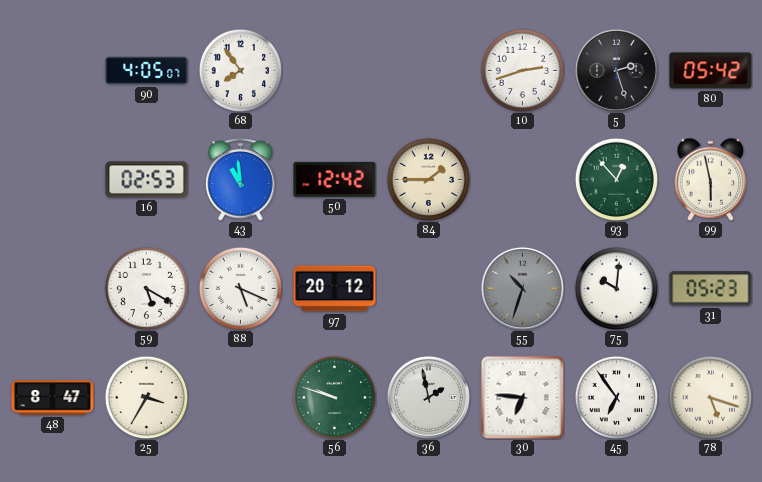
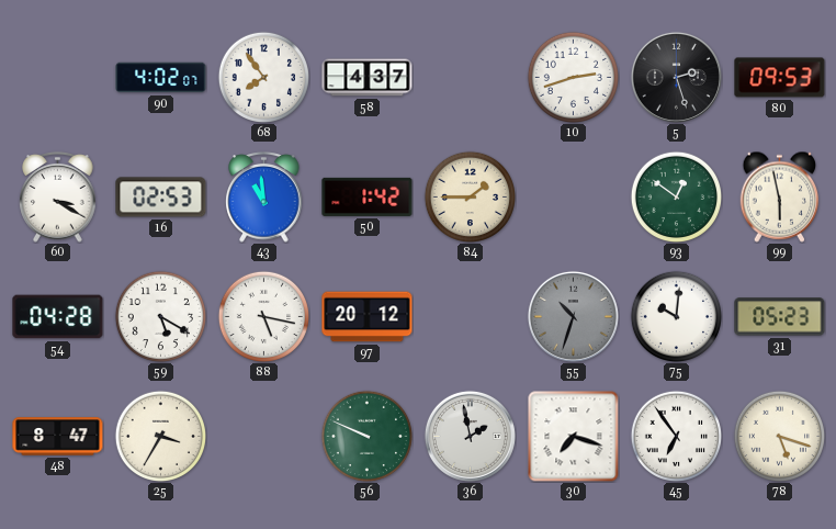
90: 4:05 -> 4:02
58: none -> 4:37
80: 05:42 -> 09:53
60: none -> 3:20
50: 12:42 -> 1:42
93: 12:53 -> 12:51
54: none -> 04:28
88: 5:19 -> 5:17
56: 9:48 -> 9:49
30: 6:46 -> 7:18
